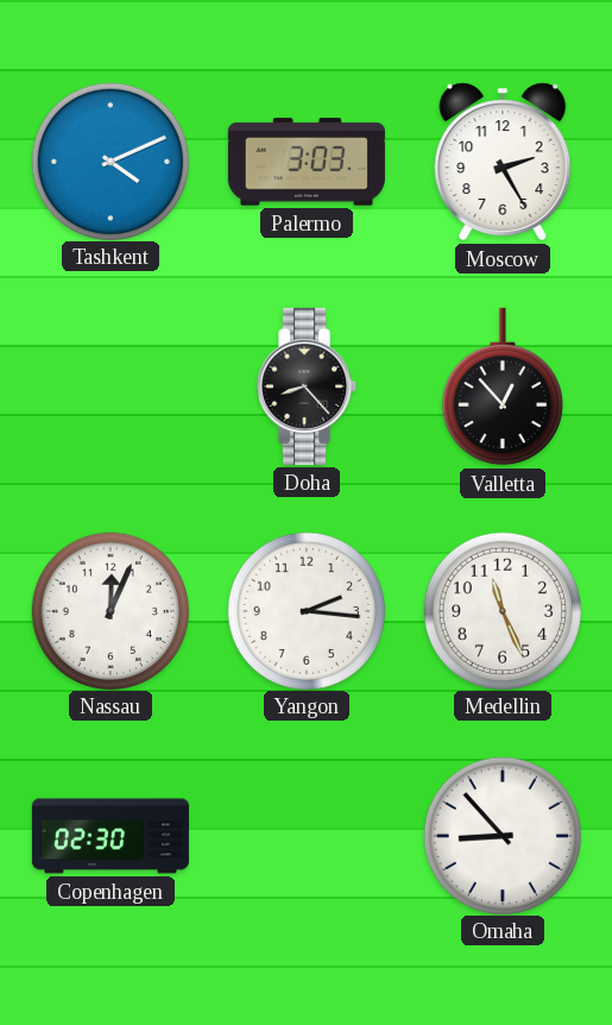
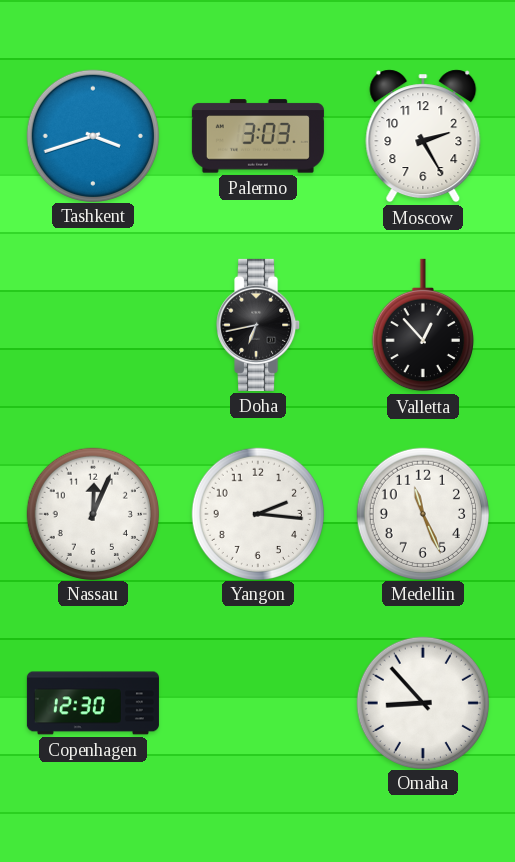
Tashkent: 4:11 -> 3:42
Doha: 8:23 -> 6:43
Copenhagen: 02:30 -> 12:30
